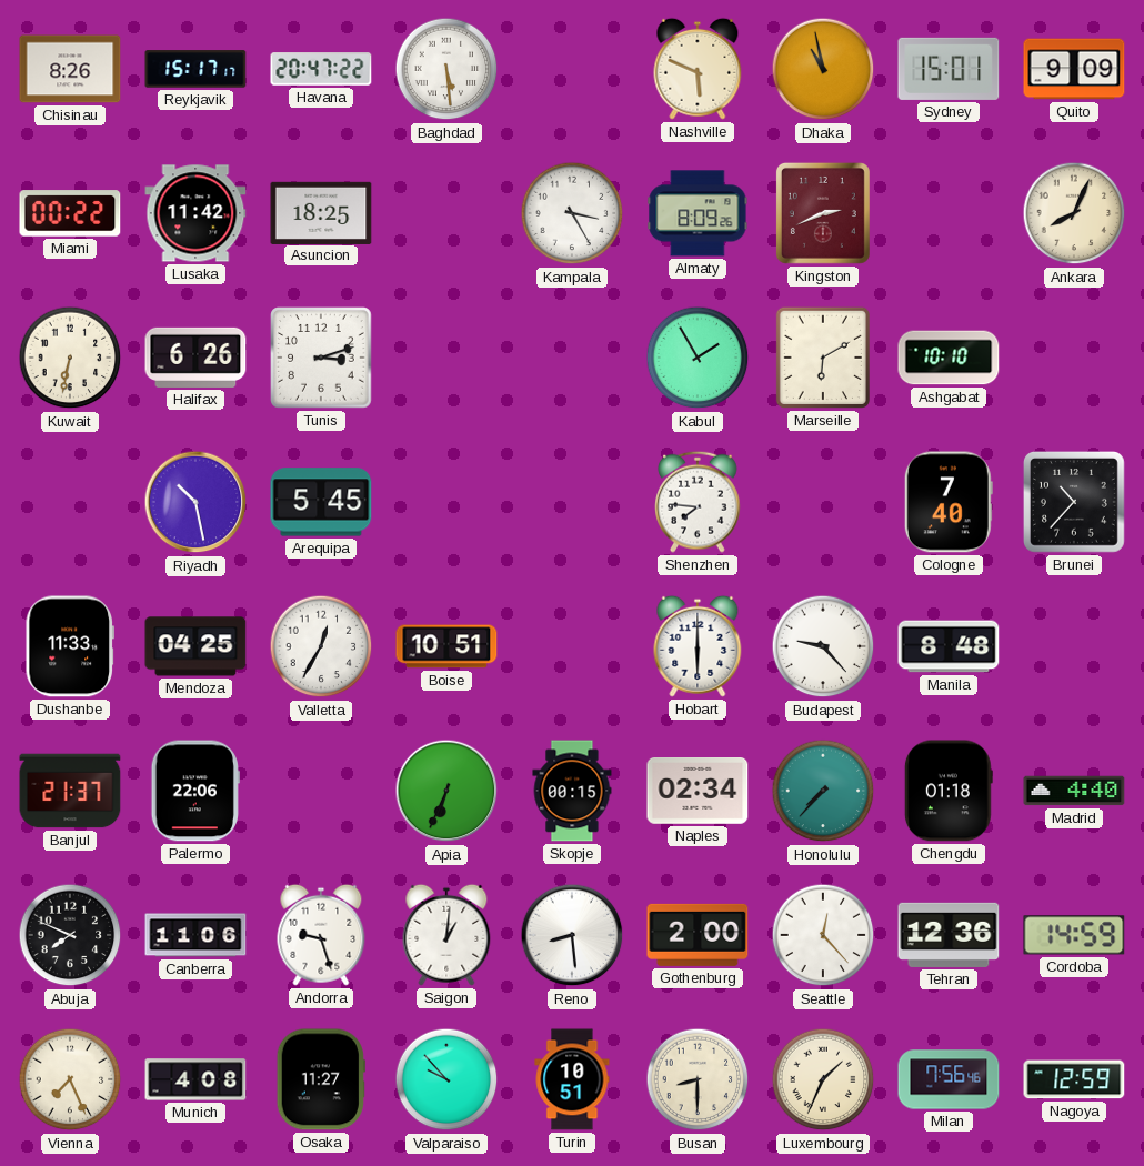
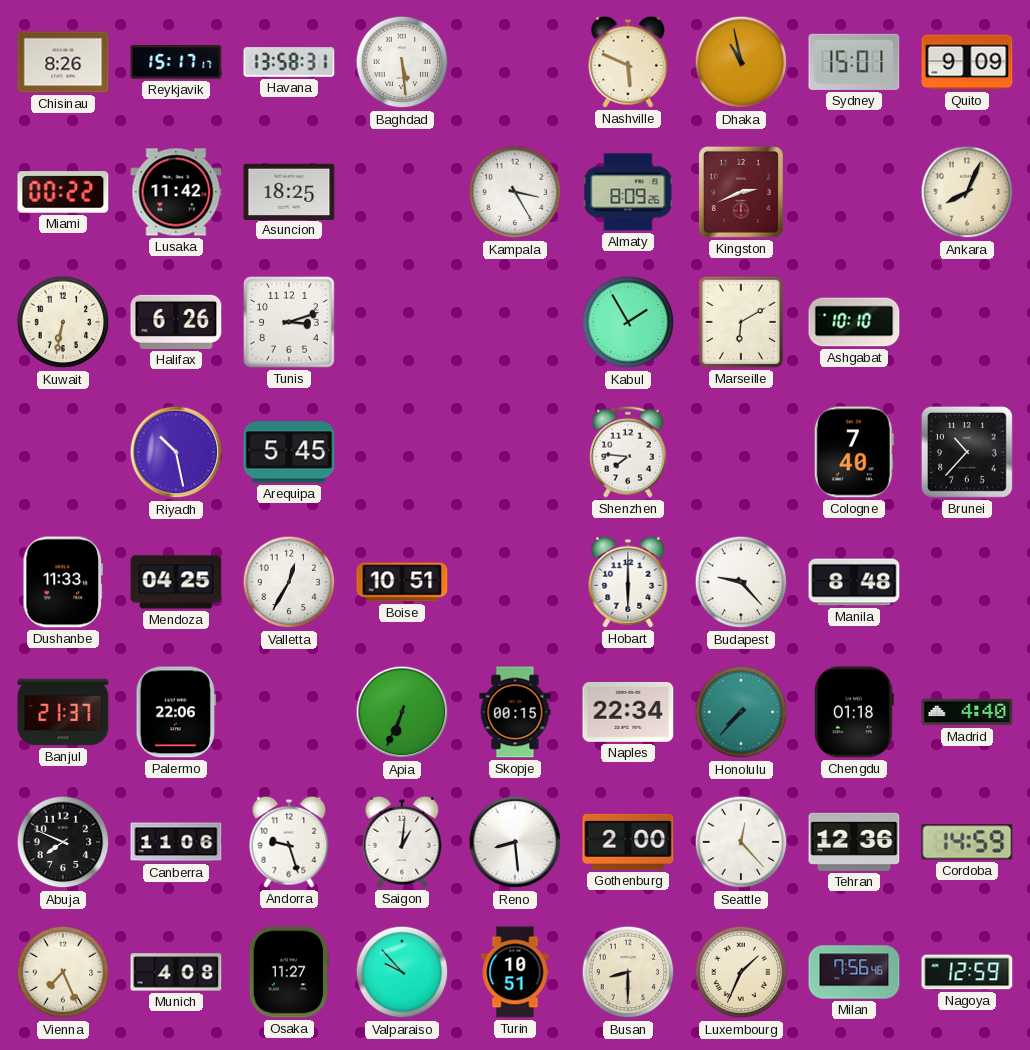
Havana: 20:47 -> 13:58
Naples: 02:34 -> 22:34
